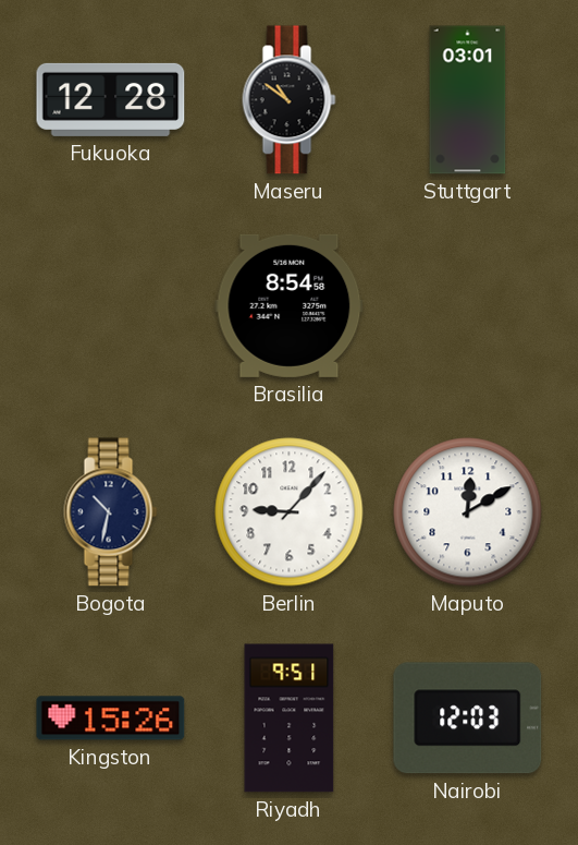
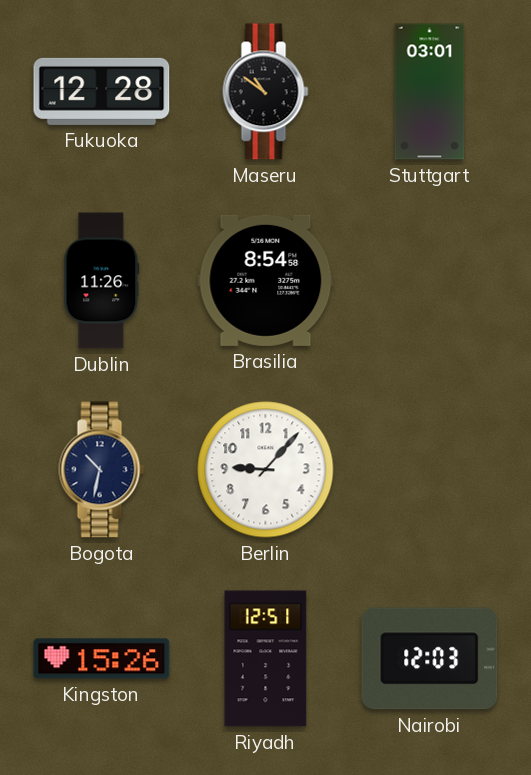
Dublin: none -> 11:26
Maputo: 12:10 -> none
Riyadh: 9:51 -> 12:51
